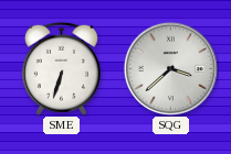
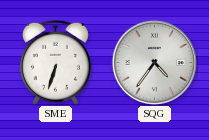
SQG: 3:38 -> 4:36
